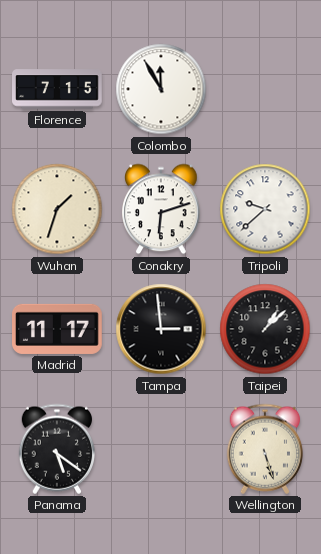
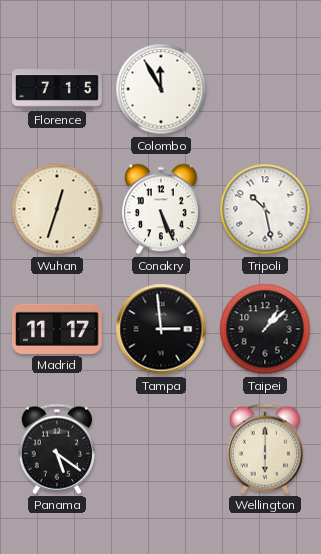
Wuhan: 1:33 -> 12:33
Conakry: 6:12 -> 5:26
Tripoli: 9:38 -> 10:28
Wellington: 5:27 -> 6:00
